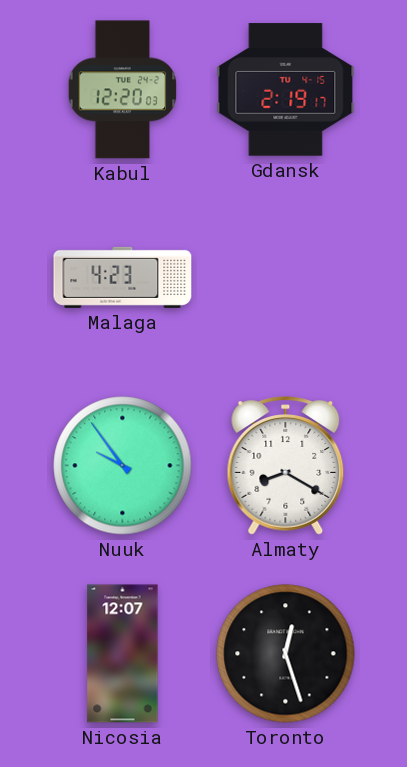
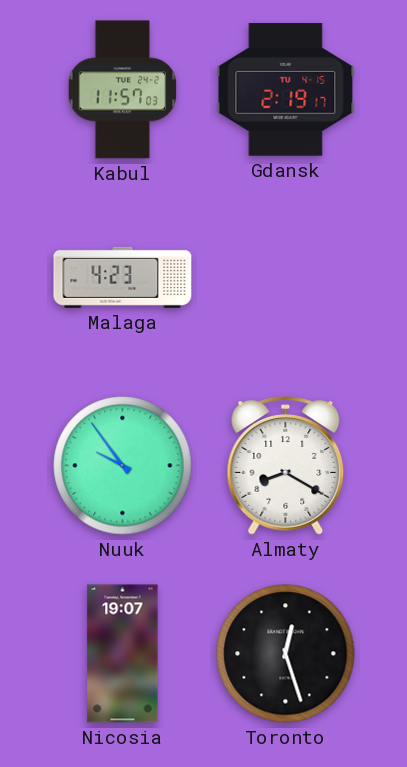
Kabul: 12:20 -> 11:57
Nicosia: 12:07 -> 19:07
